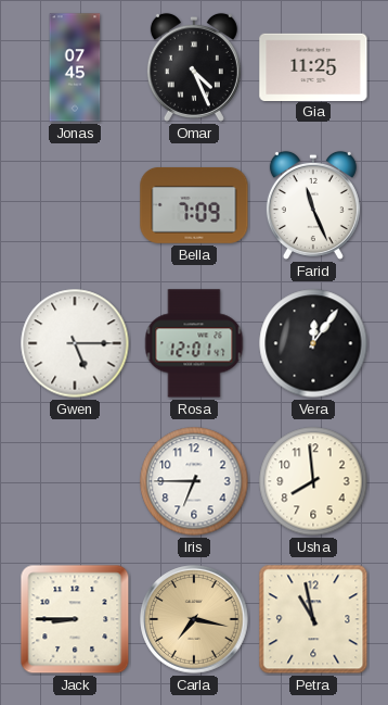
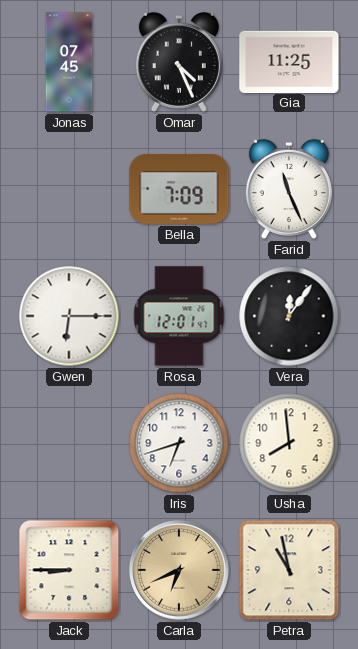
Gwen: 5:15 -> 6:15
Iris: 6:45 -> 6:42
Carla: 7:17 -> 6:41
